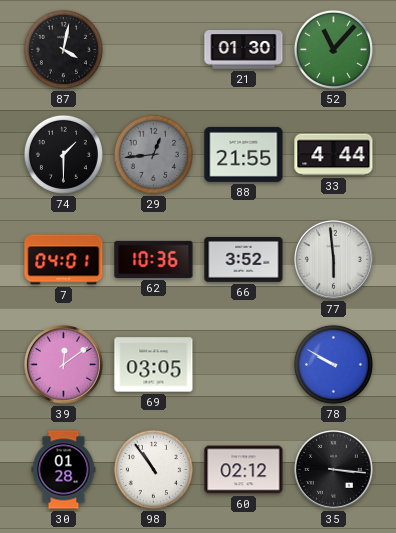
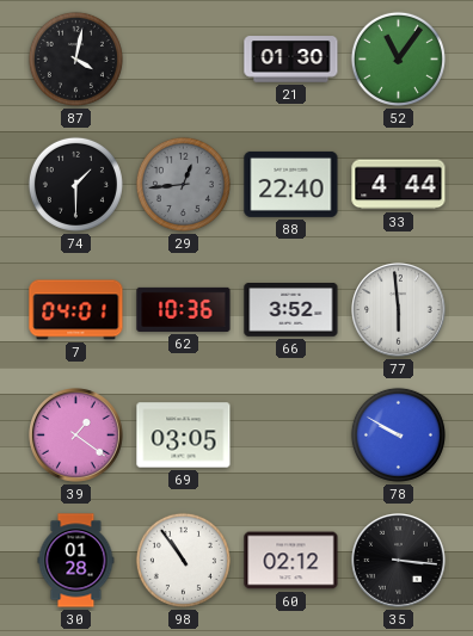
52: 11:07 -> 11:06
88: 21:55 -> 22:40
39: 12:09 -> 1:21
